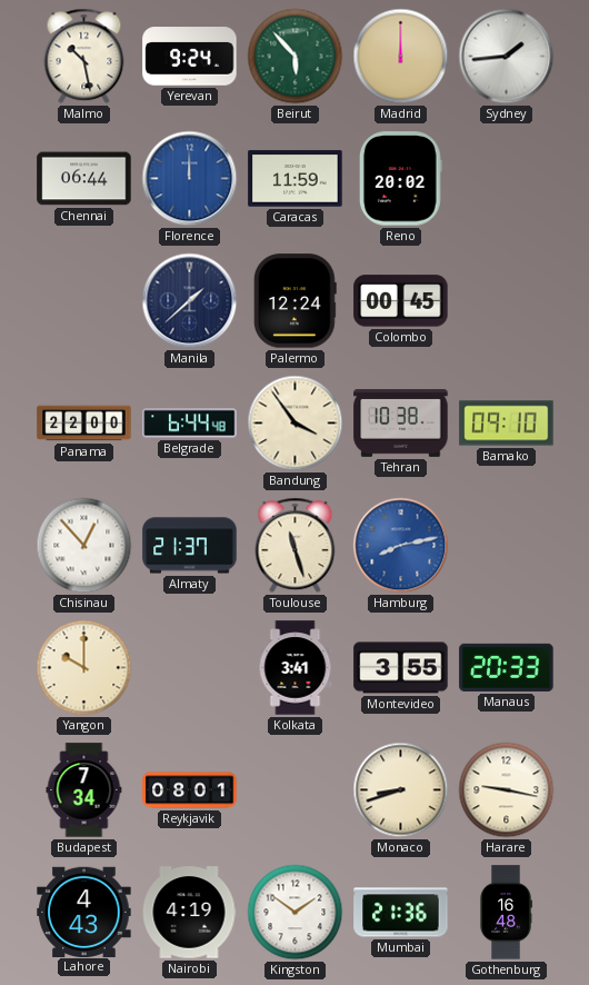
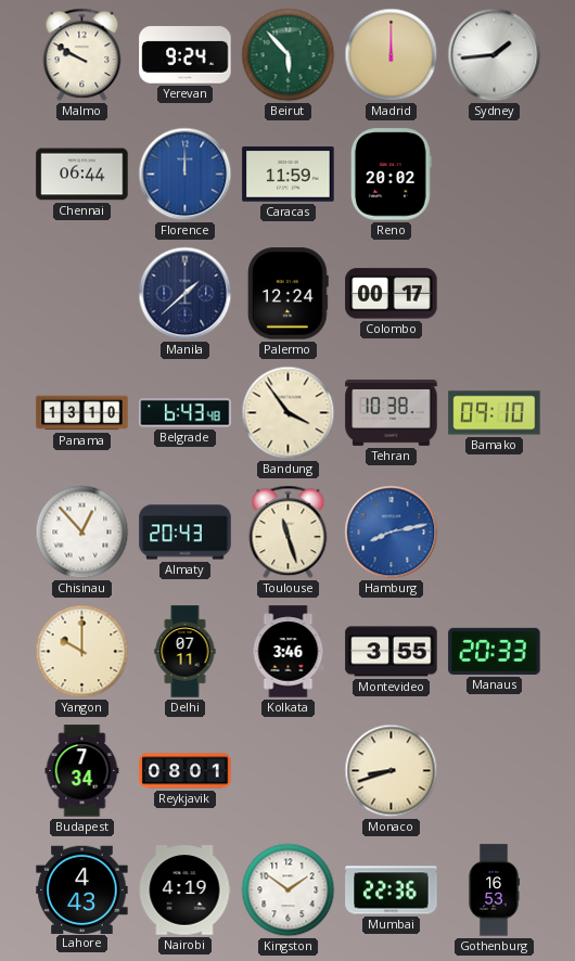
Malmo: 10:28 -> 9:50
Colombo: 00:45 -> 00:17
Panama: 22:00 -> 13:10
Belgrade: 6:44 -> 6:43
Almaty: 21:37 -> 20:43
Delhi: none -> 07:11
Kolkata: 3:41 -> 3:46
Harare: 9:17 -> none
Mumbai: 21:36 -> 22:36
Gothenburg: 16:48 -> 16:53
